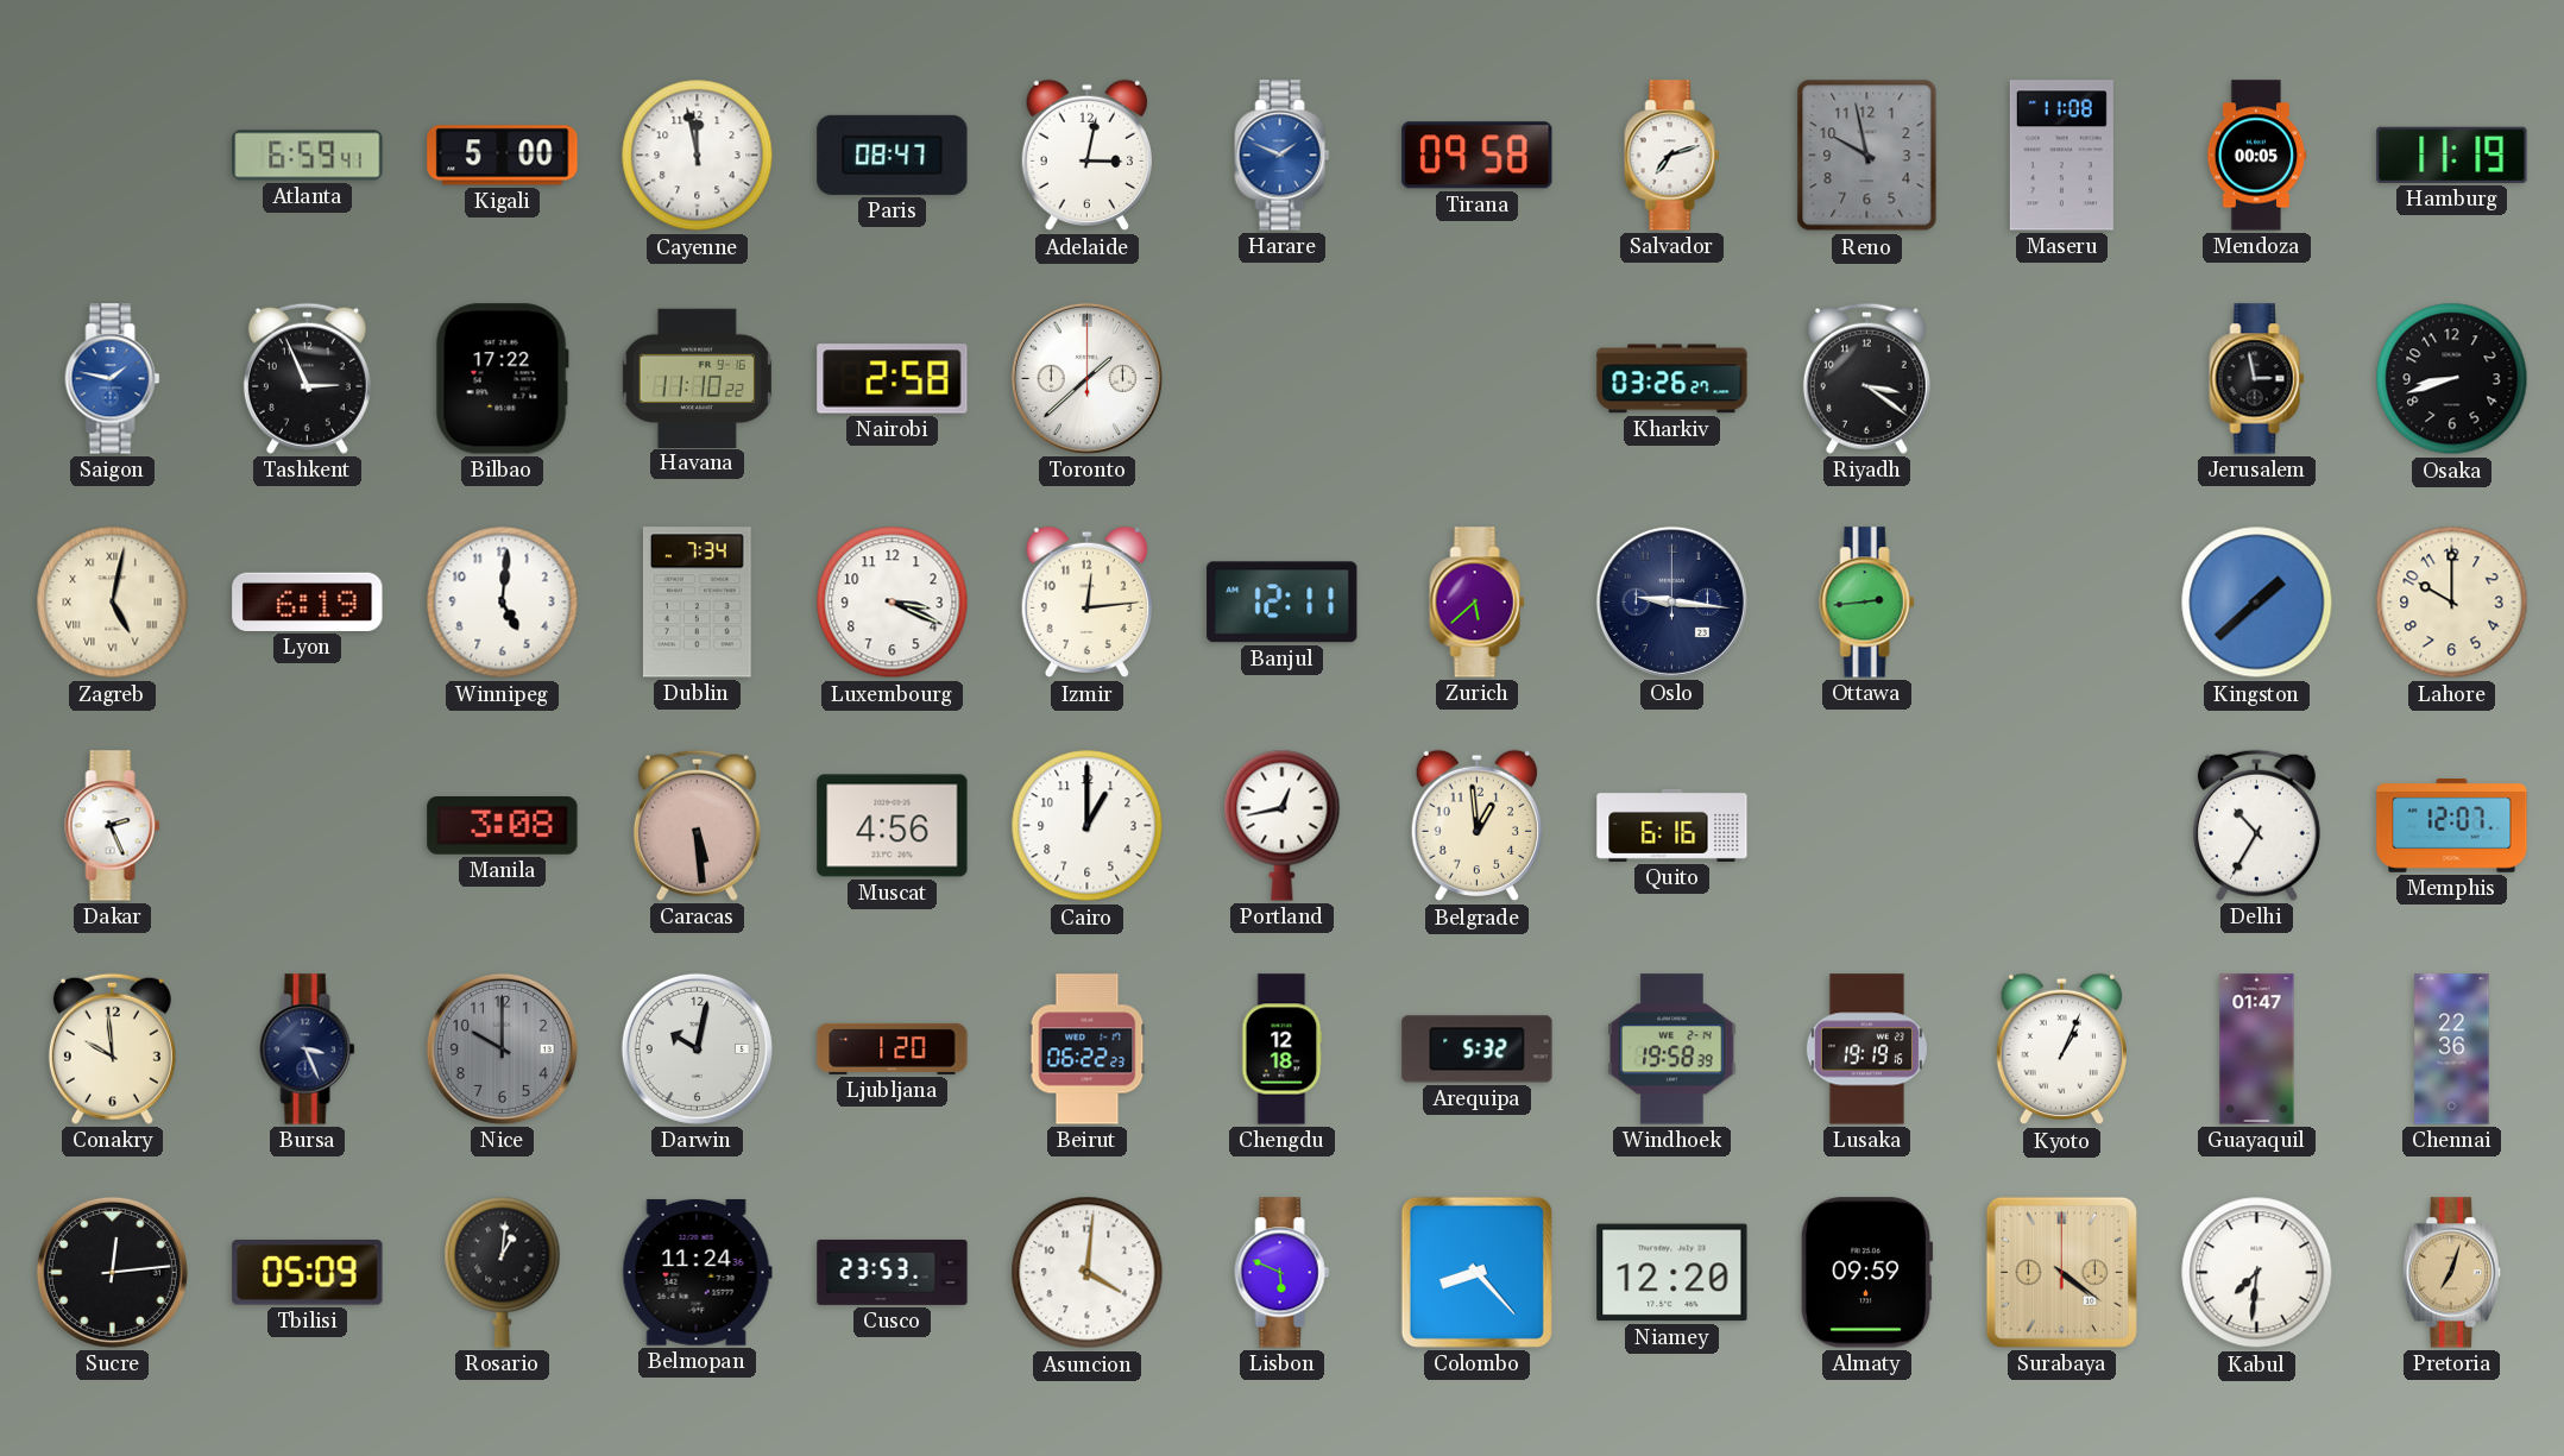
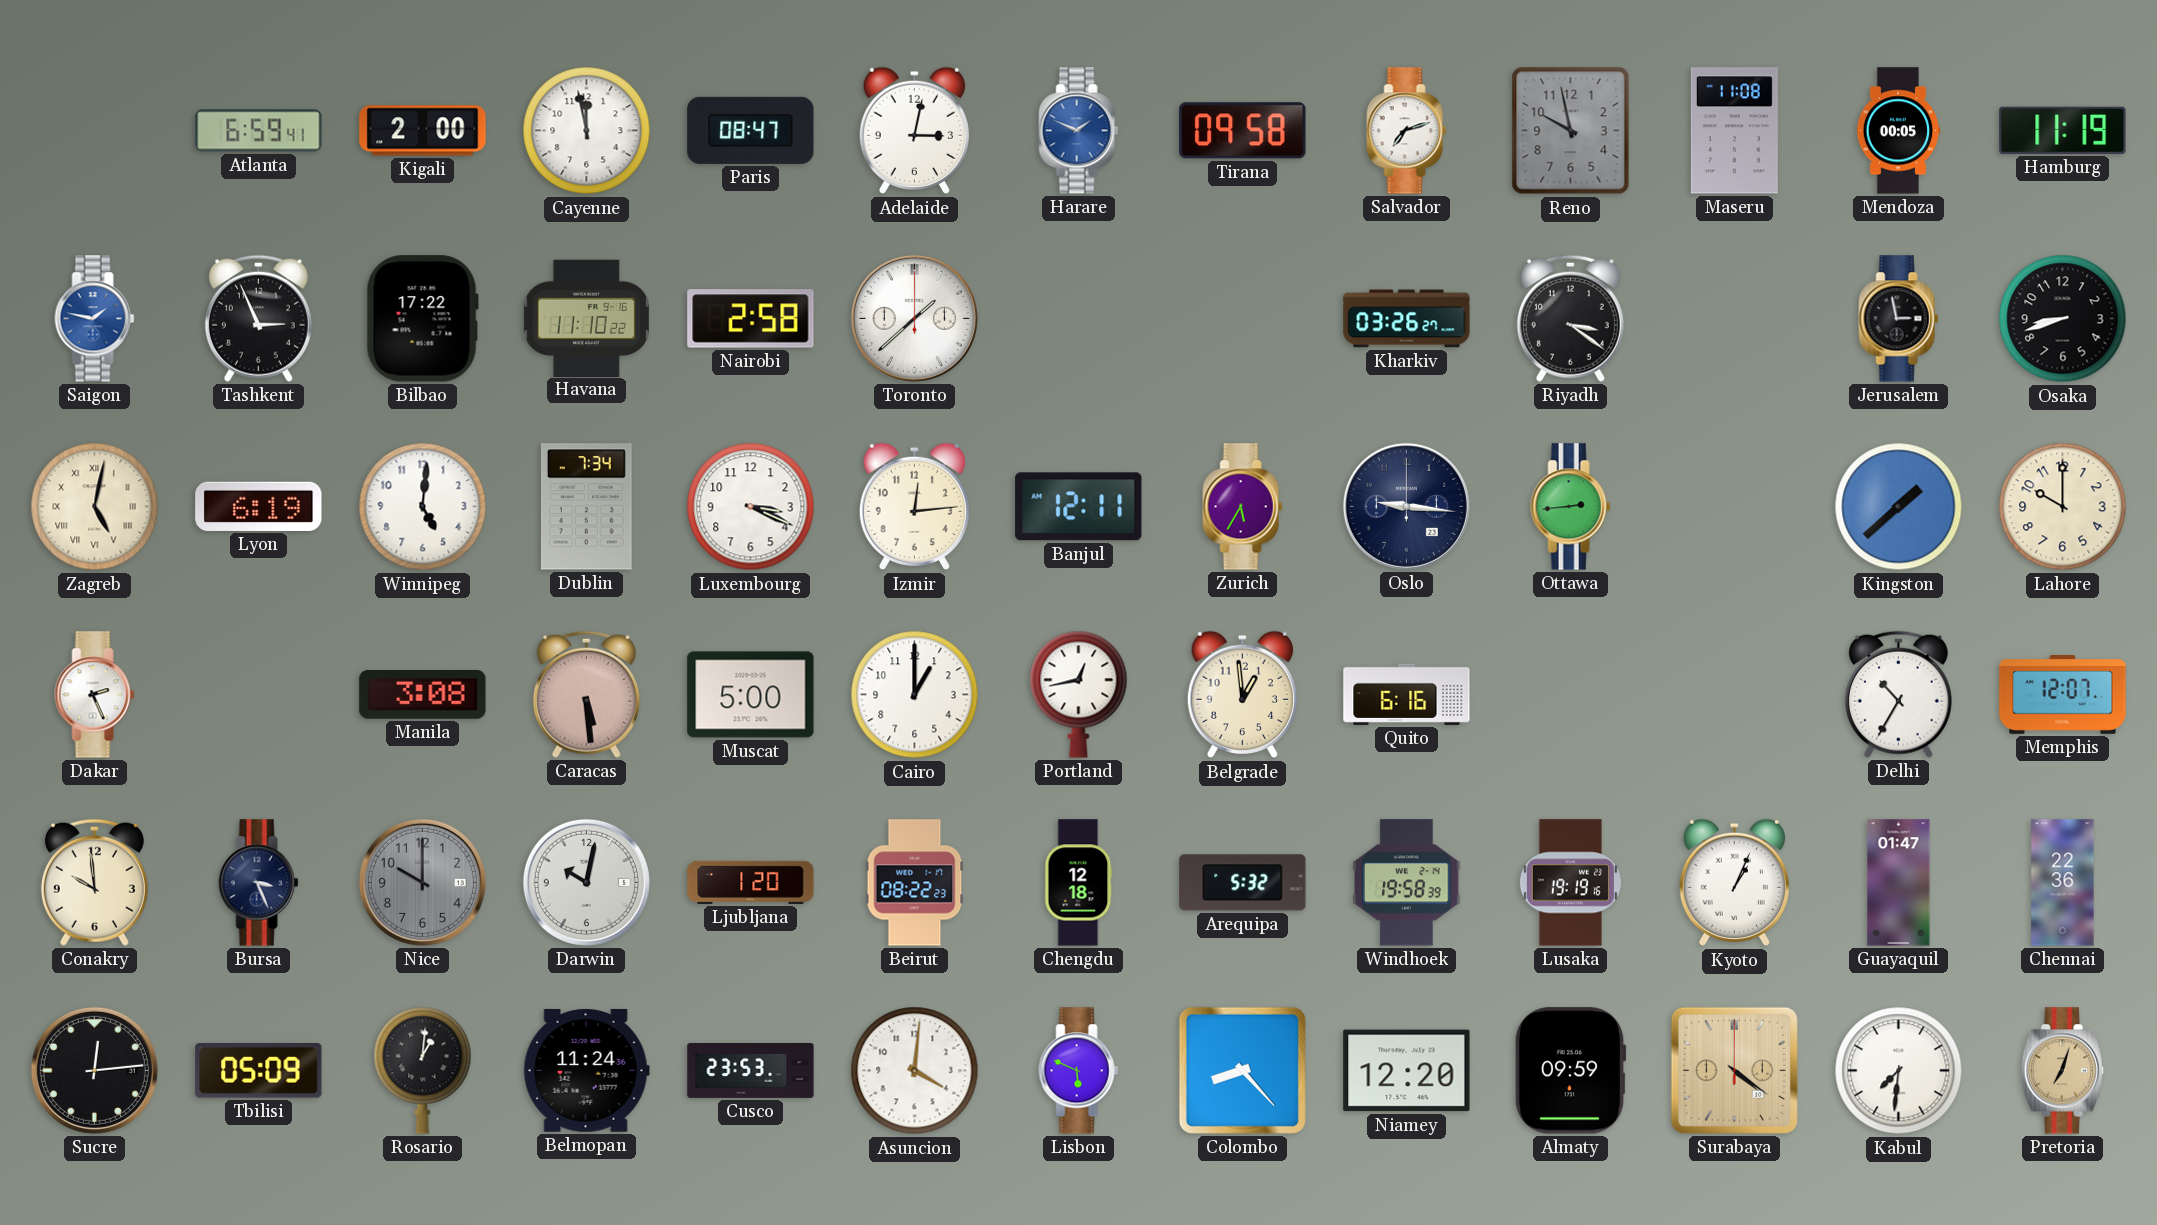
Kigali: 5:00 -> 2:00
Zurich: 5:38 -> 5:35
Muscat: 4:56 -> 5:00
Beirut: 06:22 -> 08:22
